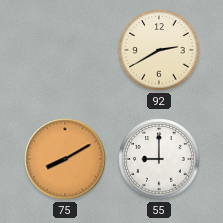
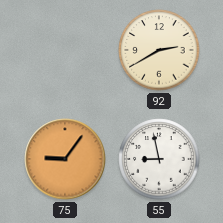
75: 8:10 -> 9:06
55: 9:00 -> 8:58
